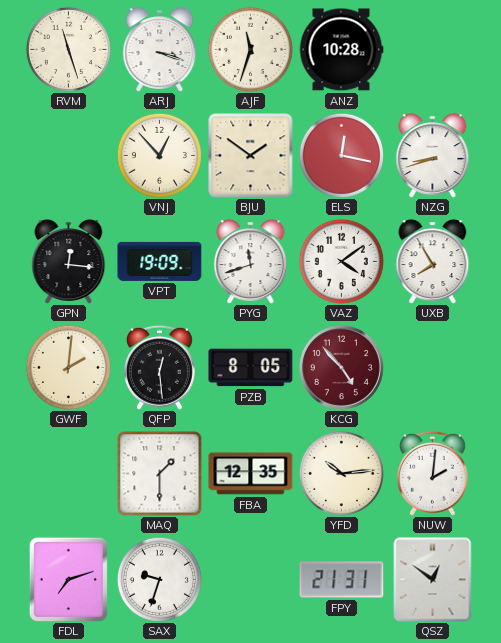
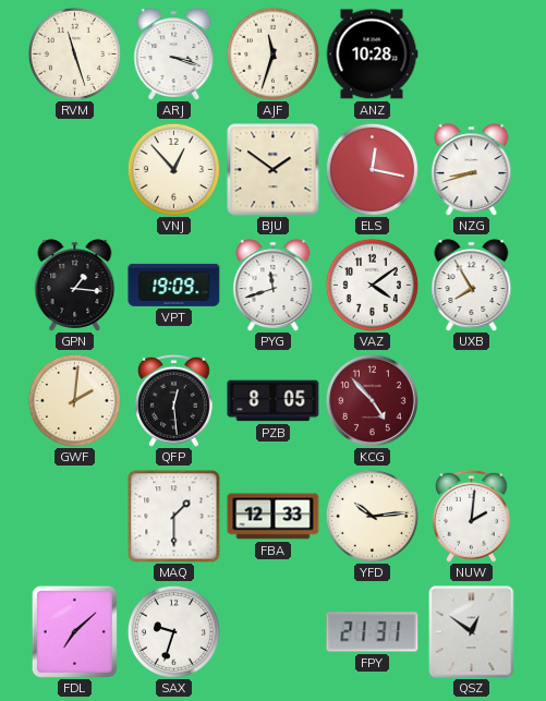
GPN: 12:16 -> 1:16
FBA: 12:35 -> 12:33
FDL: 7:12 -> 7:08
